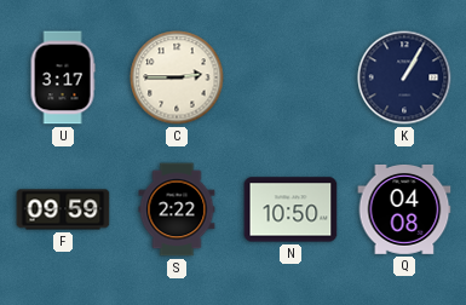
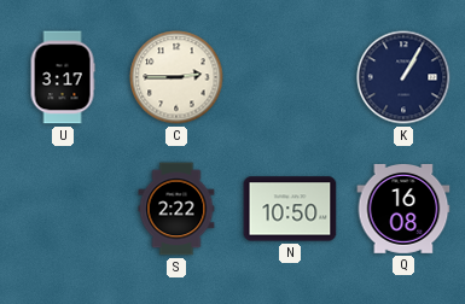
F: 09:59 -> none
Q: 04:08 -> 16:08
